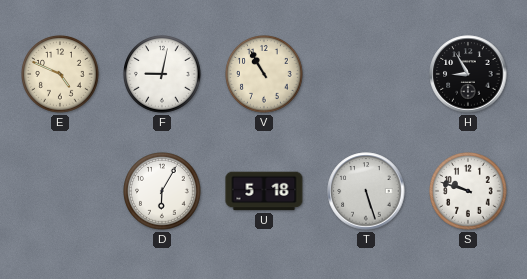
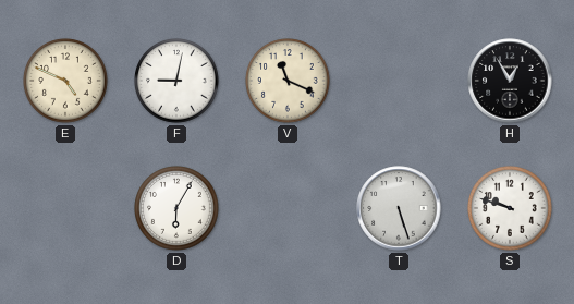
V: 10:55 -> 11:19
H: 8:55 -> 12:55
U: 5:18 -> none
